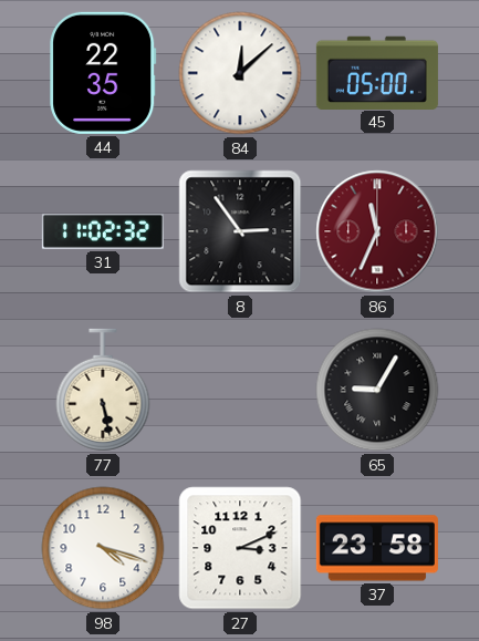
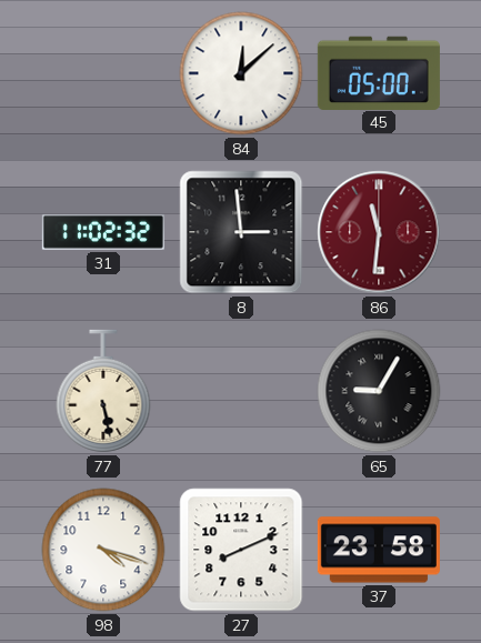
44: 22:35 -> none
8: 2:54 -> 2:59
86: 11:34 -> 11:31
27: 3:11 -> 8:11
